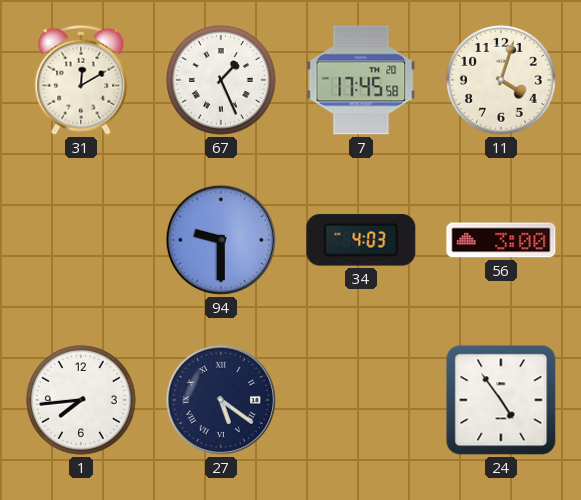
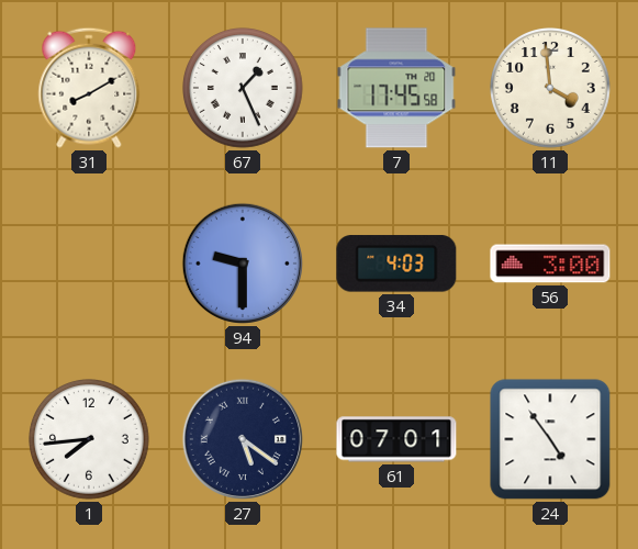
31: 12:10 -> 8:10
11: 4:03 -> 3:59
61: none -> 07:01
